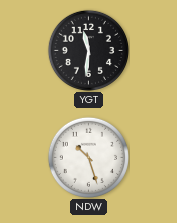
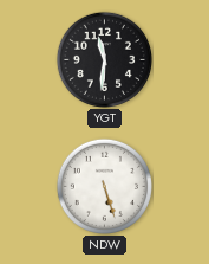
NDW: 10:27 -> 5:27
